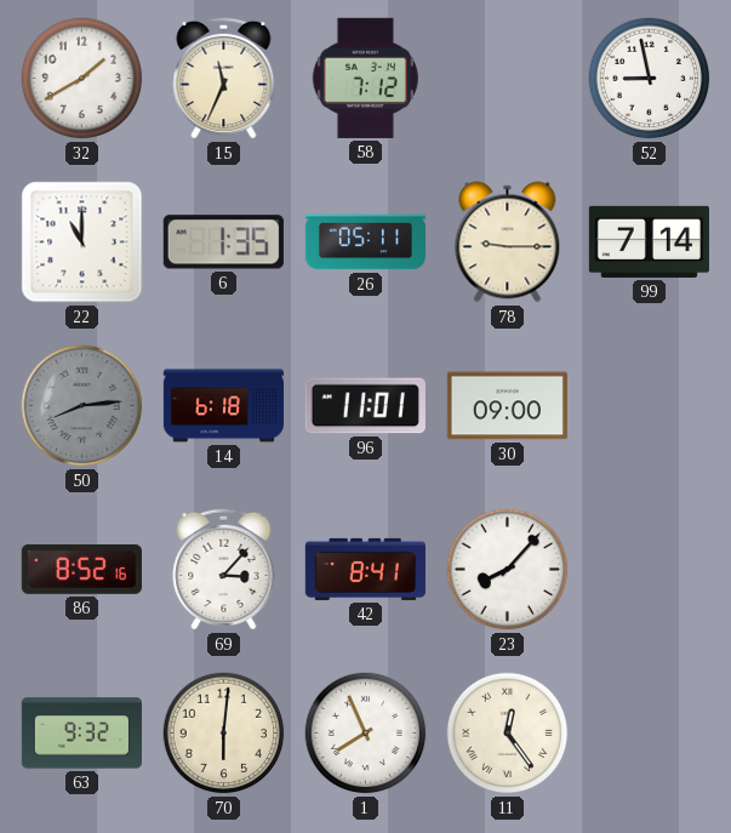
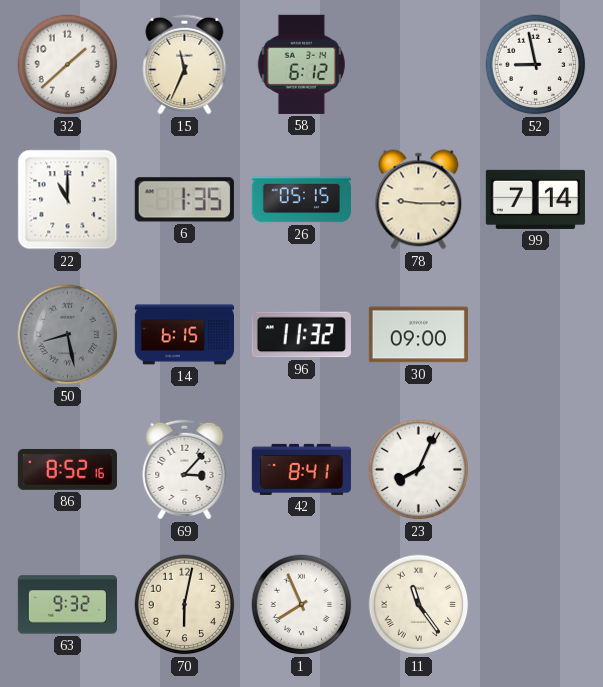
32: 1:40 -> 1:38
58: 7:12 -> 6:12
26: 05:11 -> 05:15
50: 8:14 -> 8:28
14: 6:18 -> 6:15
96: 11:01 -> 11:32
23: 8:07 -> 8:04
70: 6:01 -> 6:02
11: 12:24 -> 11:24
